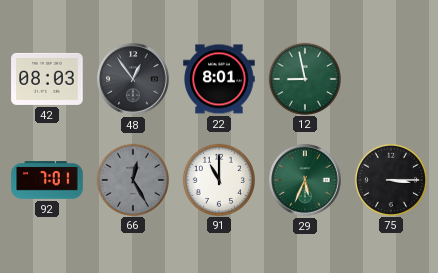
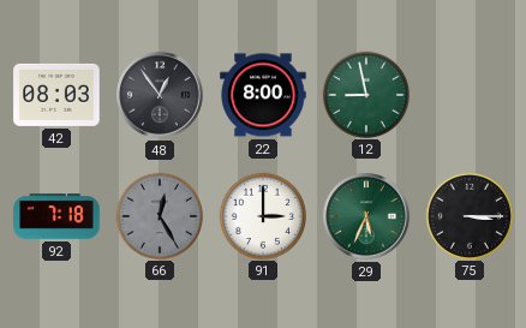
22: 8:01 -> 8:00
92: 7:01 -> 7:18
91: 11:00 -> 3:00
